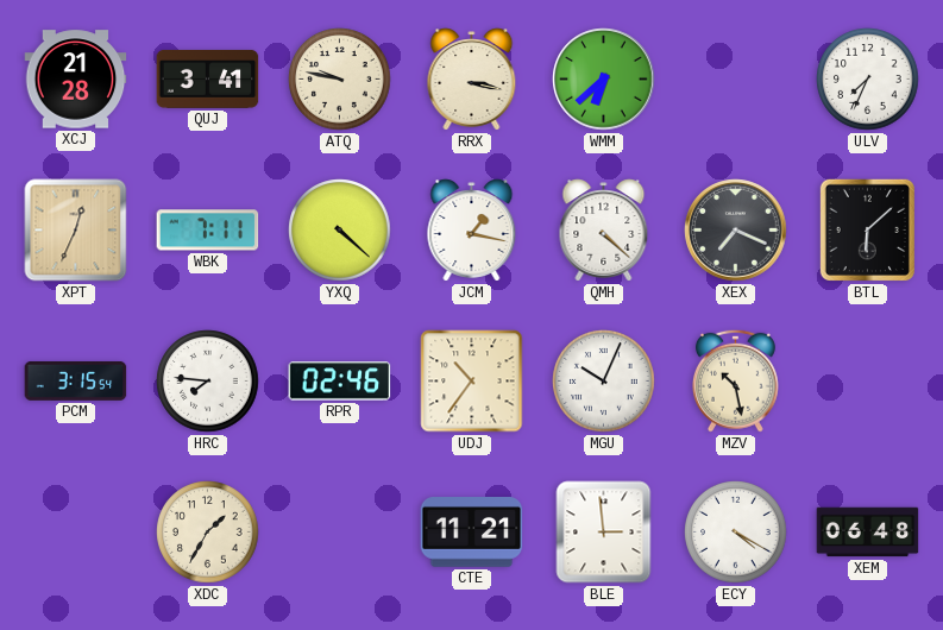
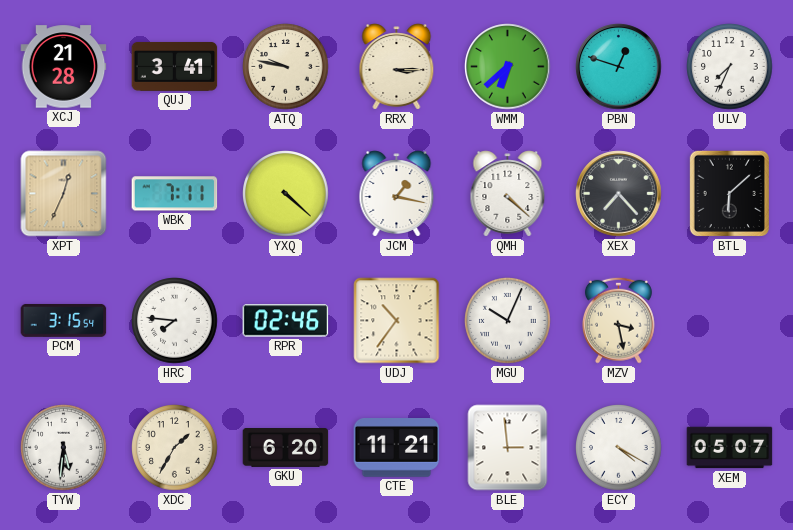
RRX: 3:17 -> 3:15
PBN: none -> 12:48
XEX: 7:19 -> 7:23
MZV: 10:28 -> 3:28
TYW: none -> 5:31
GKU: none -> 6:20
XEM: 06:48 -> 05:07
